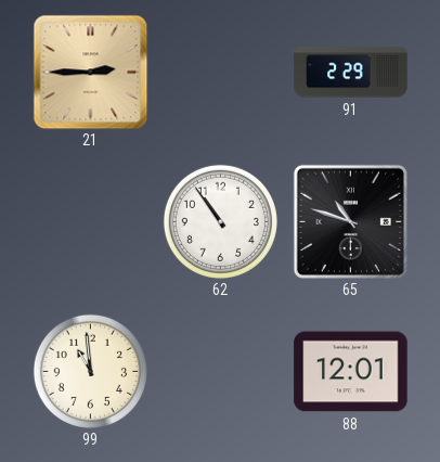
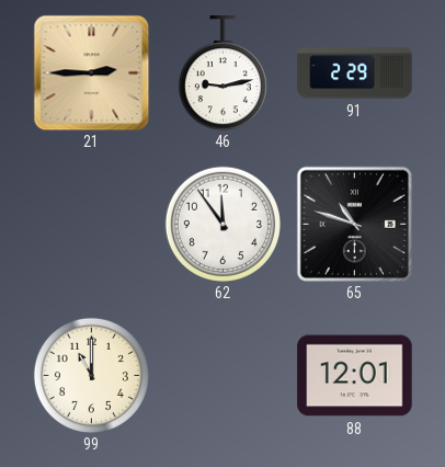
46: none -> 9:13
62: 10:54 -> 11:54
99: 10:59 -> 11:00
